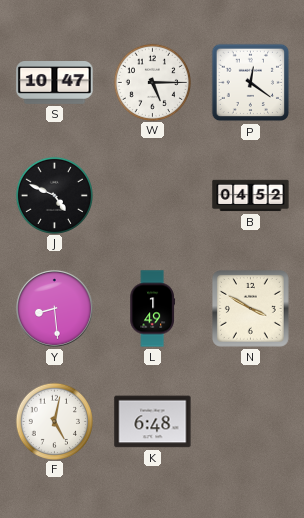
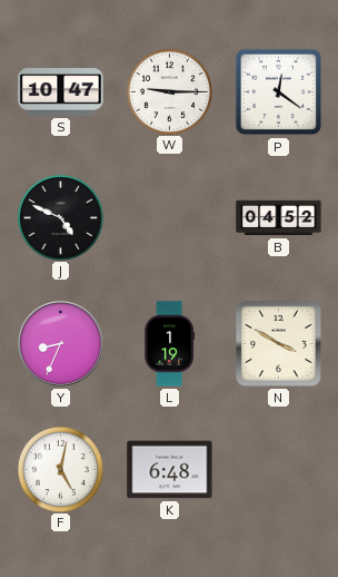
W: 5:15 -> 9:15
Y: 8:29 -> 8:34
L: 1:49 -> 1:19
